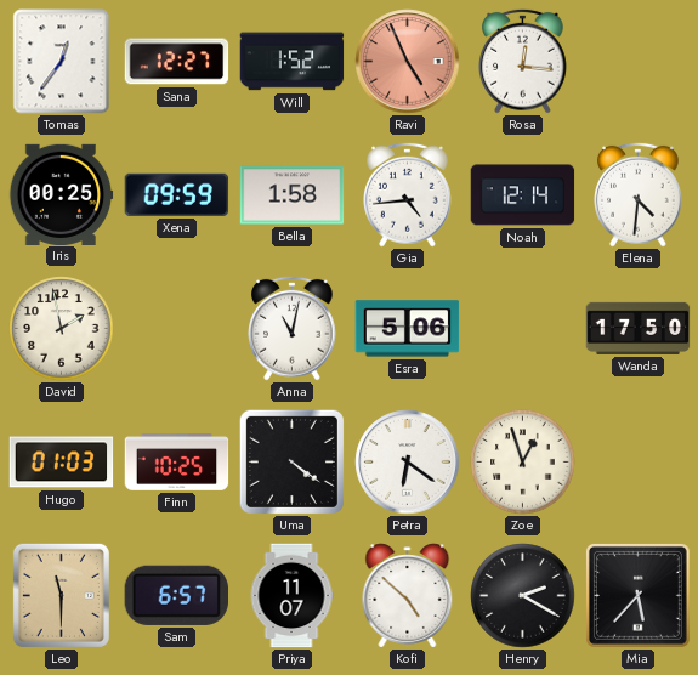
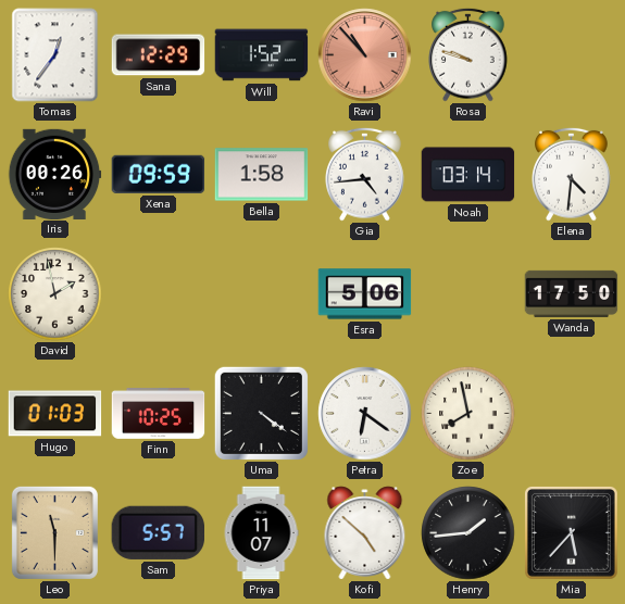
Sana: 12:27 -> 12:29
Ravi: 4:56 -> 10:53
Rosa: 12:16 -> 9:48
Iris: 00:25 -> 00:26
Noah: 12:14 -> 03:14
Anna: 11:02 -> none
Zoe: 12:57 -> 7:58
Sam: 6:57 -> 5:57
Henry: 2:20 -> 1:44
